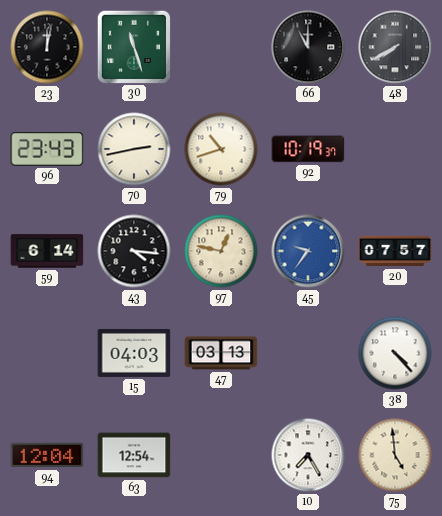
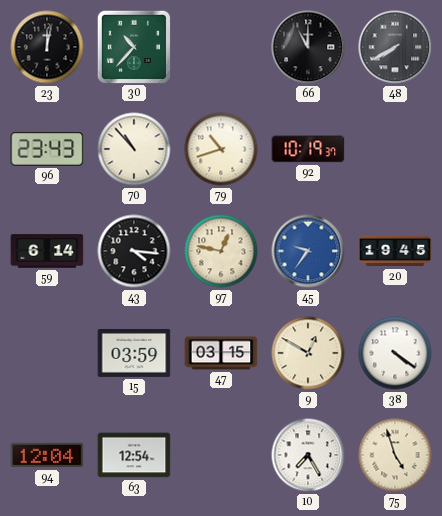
30: 11:27 -> 10:37
70: 2:43 -> 10:53
20: 07:57 -> 19:45
15: 04:03 -> 03:59
47: 03:13 -> 03:15
9: none -> 12:50
38: 4:23 -> 4:21
75: 4:59 -> 4:57
